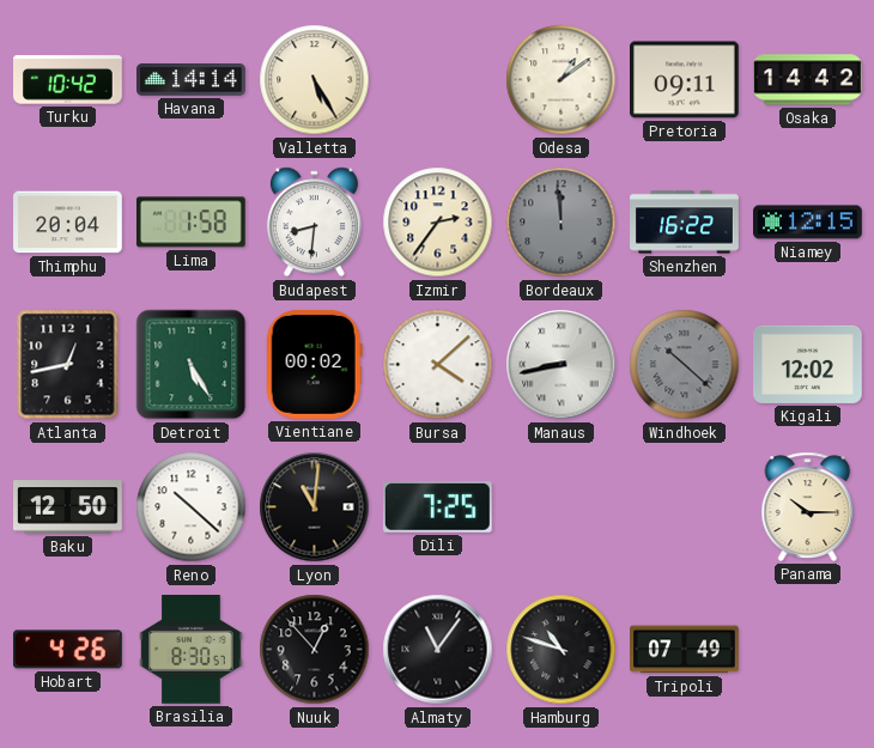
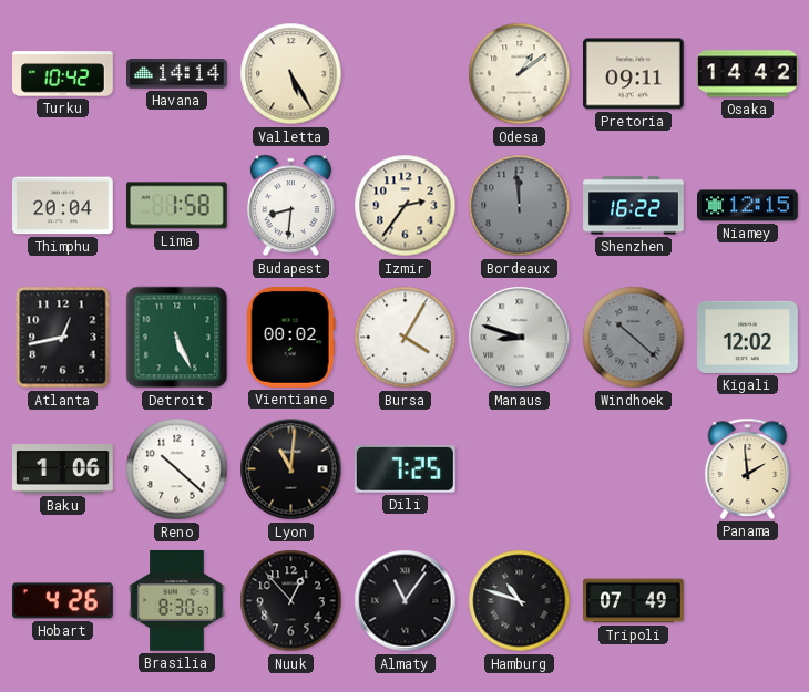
Detroit: 5:25 -> 5:26
Bursa: 4:08 -> 4:05
Manaus: 8:43 -> 8:48
Baku: 12:50 -> 1:06
Panama: 10:15 -> 1:59
